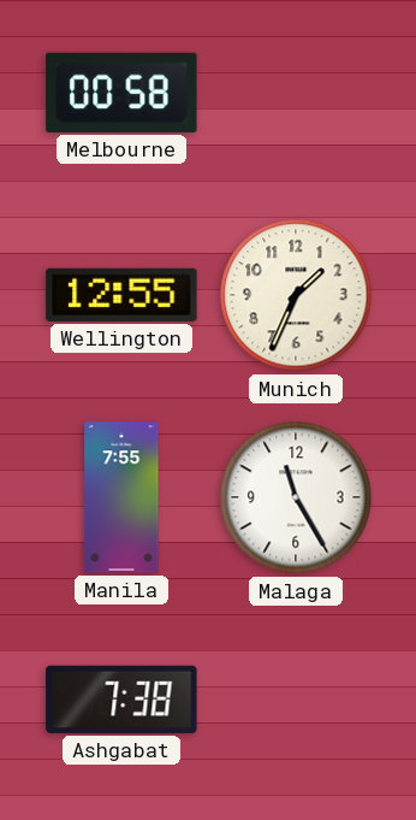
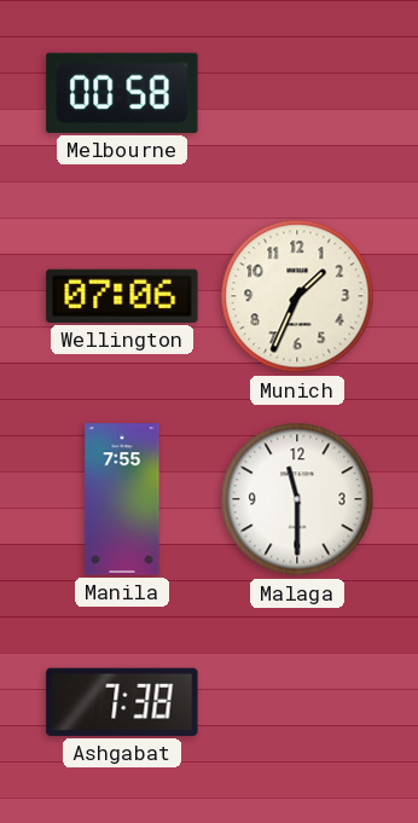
Wellington: 12:55 -> 07:06
Malaga: 11:25 -> 11:30
